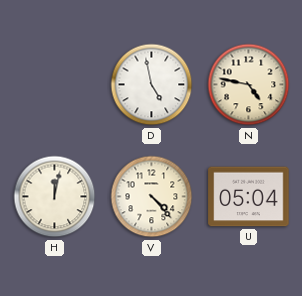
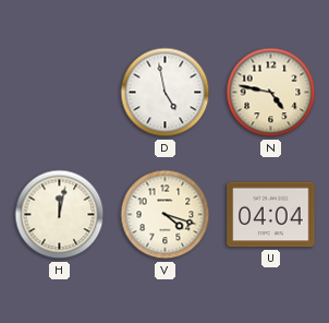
V: 4:23 -> 4:18
U: 05:04 -> 04:04
